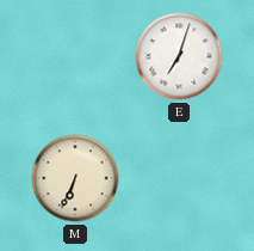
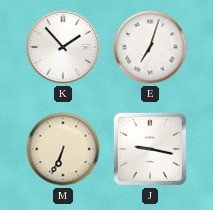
K: none -> 1:53
J: none -> 9:17
